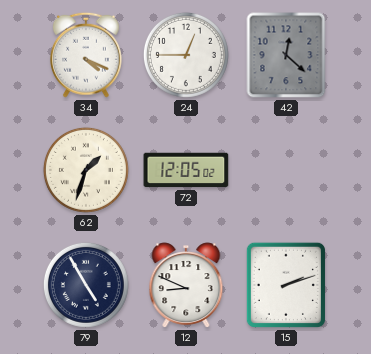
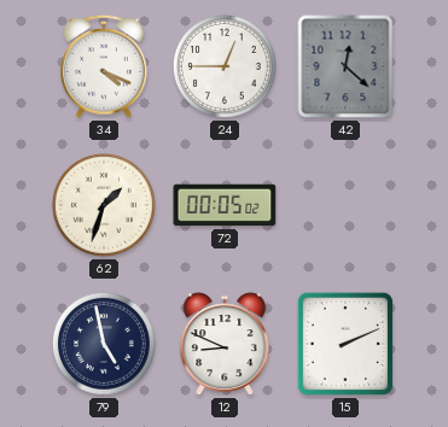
72: 12:05 -> 00:05
79: 4:55 -> 4:58
15: 2:12 -> 2:11
